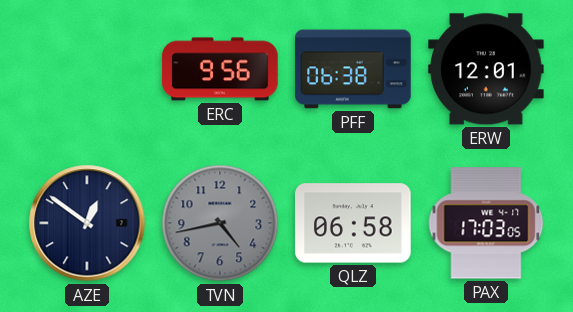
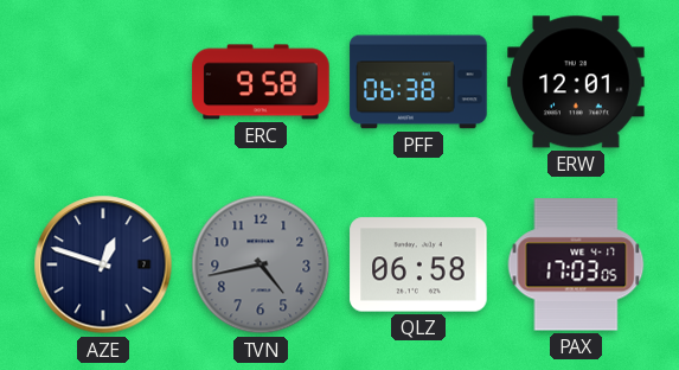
ERC: 9:56 -> 9:58
AZE: 12:51 -> 12:48
